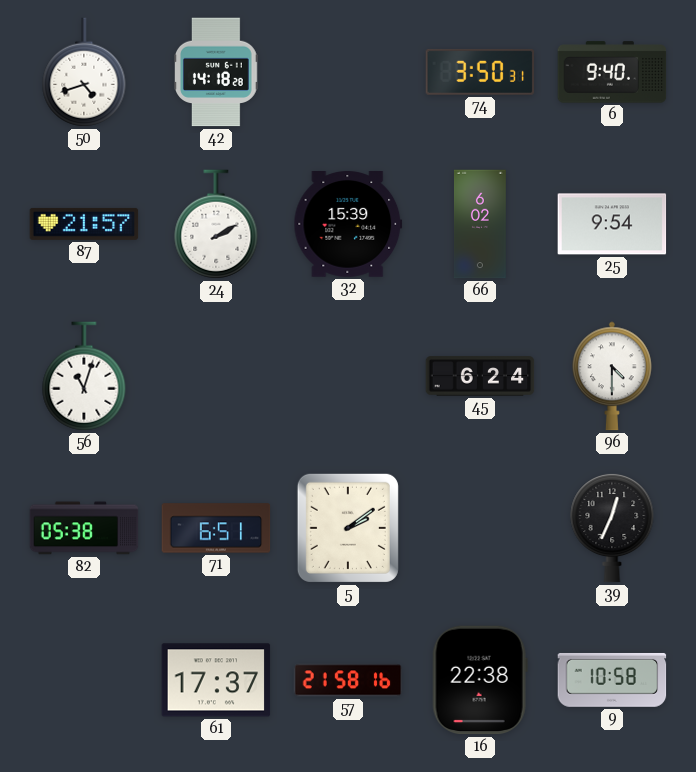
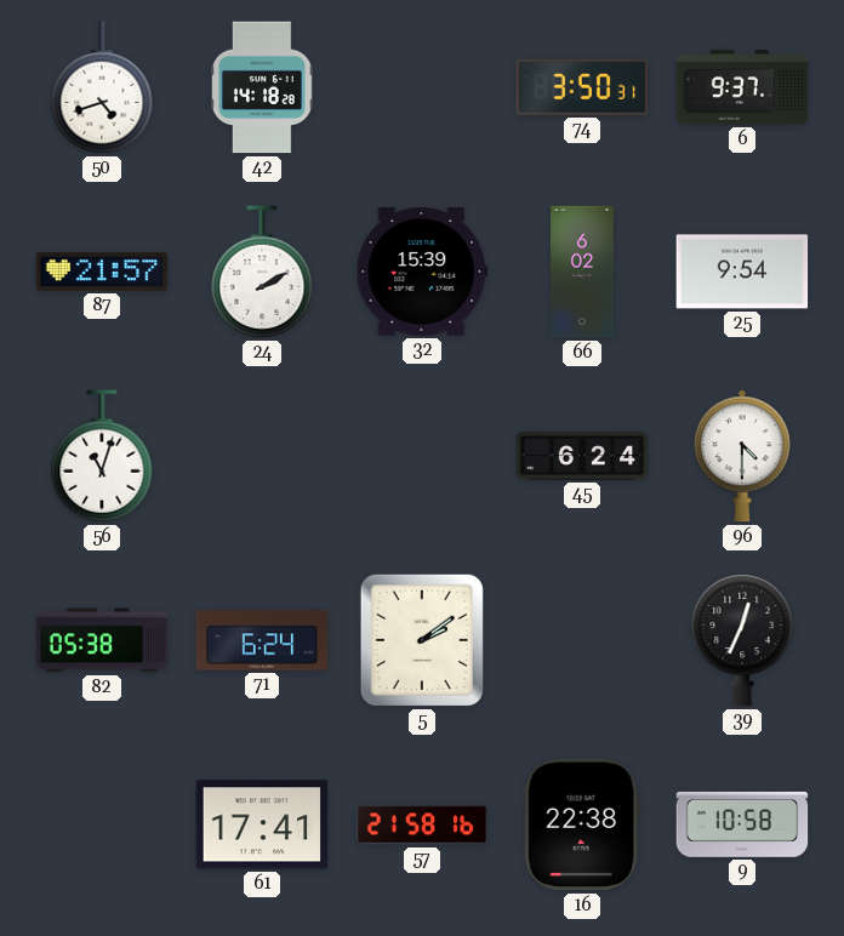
6: 9:40 -> 9:37
71: 6:51 -> 6:24
61: 17:37 -> 17:41
